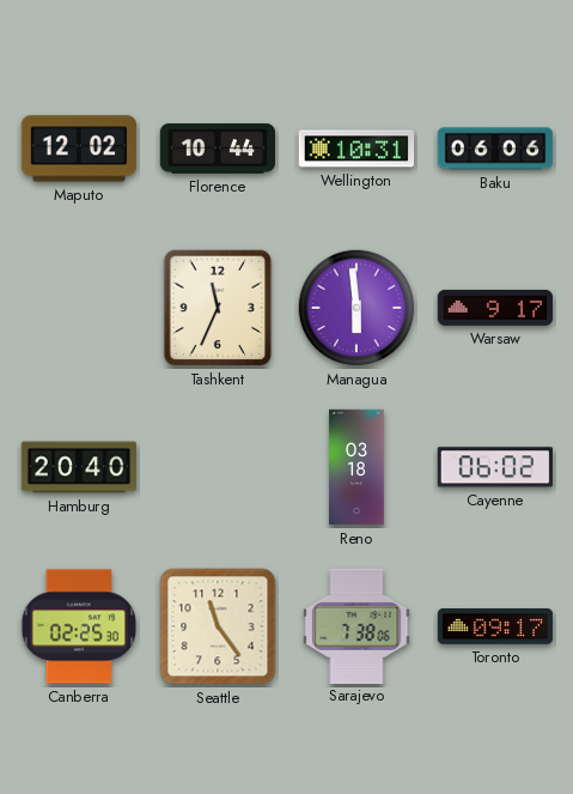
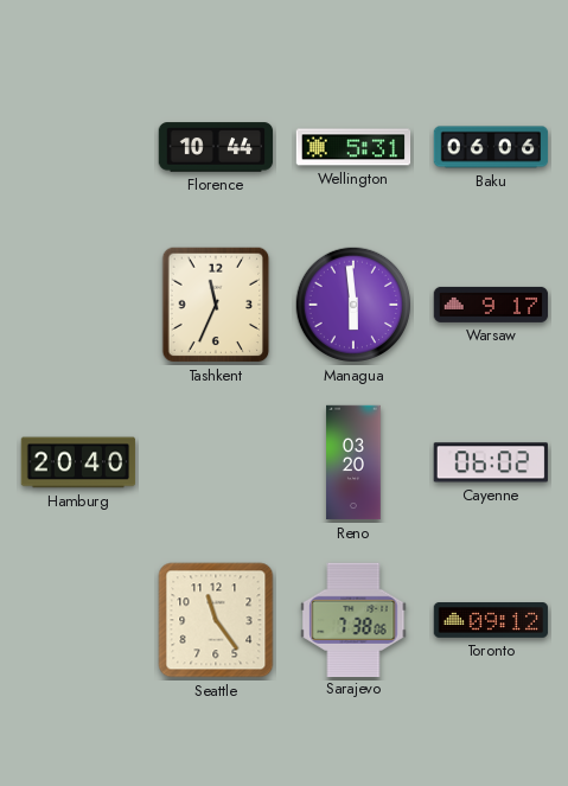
Maputo: 12:02 -> none
Wellington: 10:31 -> 5:31
Reno: 03:18 -> 03:20
Canberra: 02:25 -> none
Toronto: 09:17 -> 09:12
